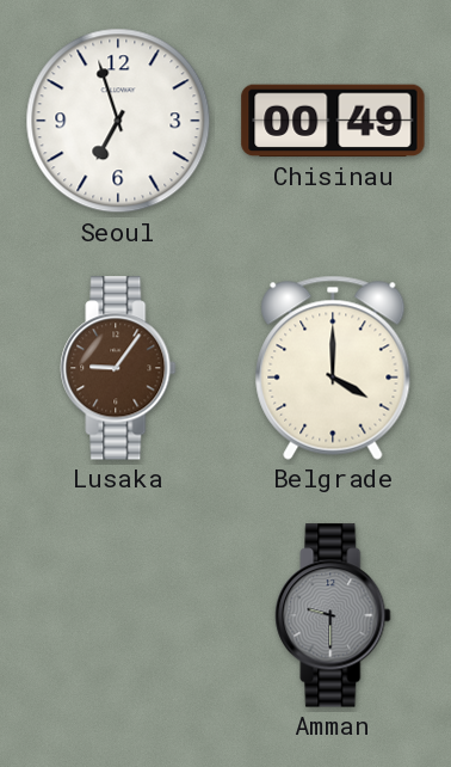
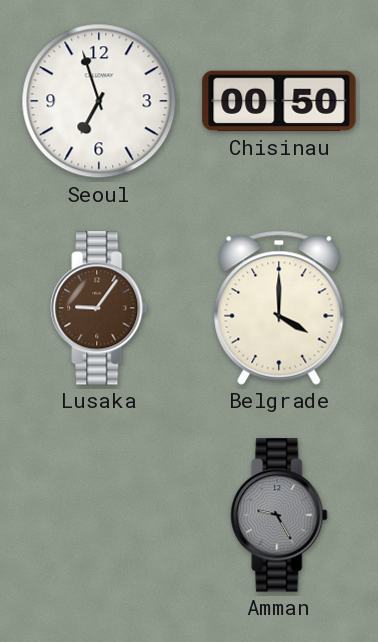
Chisinau: 00:49 -> 00:50
Amman: 9:30 -> 9:25
